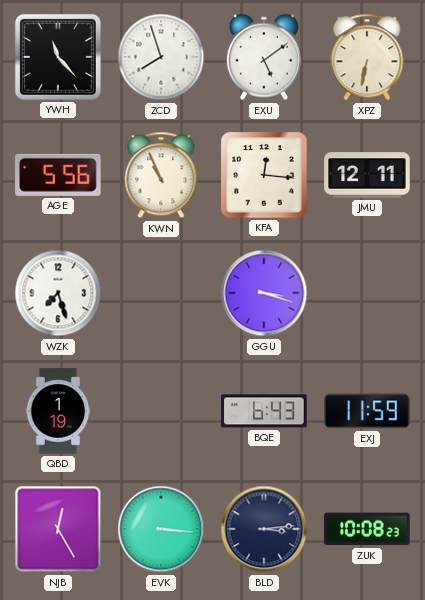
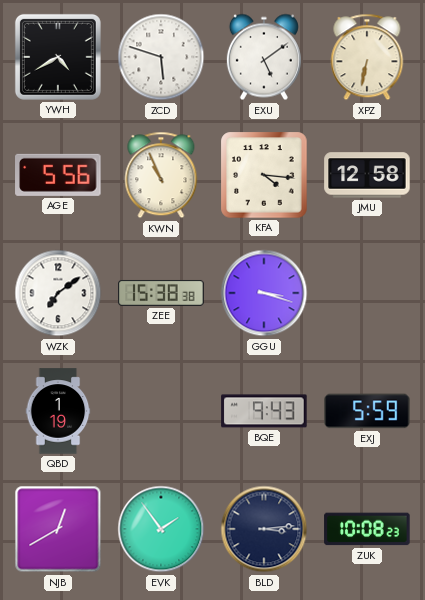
YWH: 11:23 -> 4:40
ZCD: 7:57 -> 5:48
KFA: 12:16 -> 4:16
JMU: 12:11 -> 12:58
WZK: 7:27 -> 7:09
ZEE: none -> 15:38
BQE: 6:43 -> 9:43
EXJ: 11:59 -> 5:59
NJB: 12:25 -> 12:40
EVK: 3:16 -> 1:54
